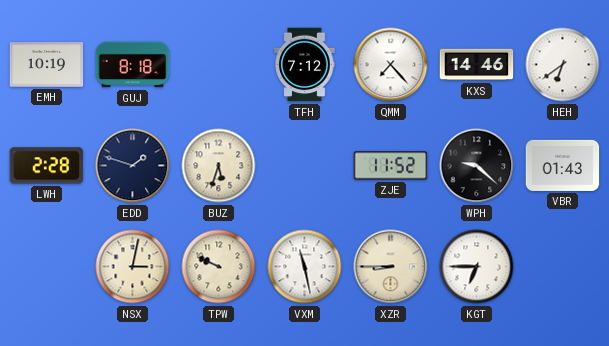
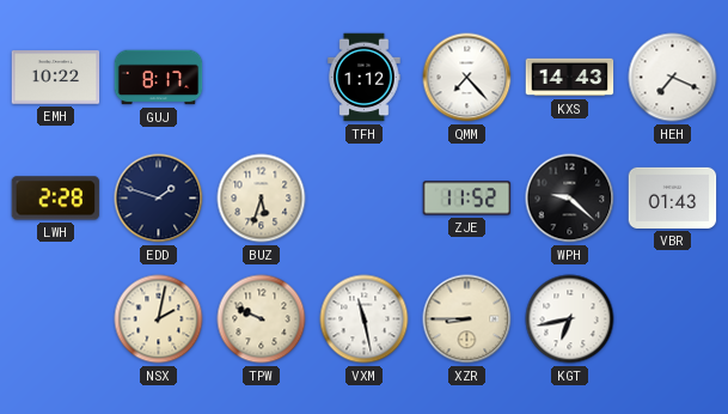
EMH: 10:19 -> 10:22
GUJ: 8:18 -> 8:17
TFH: 7:12 -> 1:12
KXS: 14:46 -> 14:43
HEH: 6:39 -> 7:19
NSX: 3:02 -> 2:02
KGT: 6:45 -> 6:43
